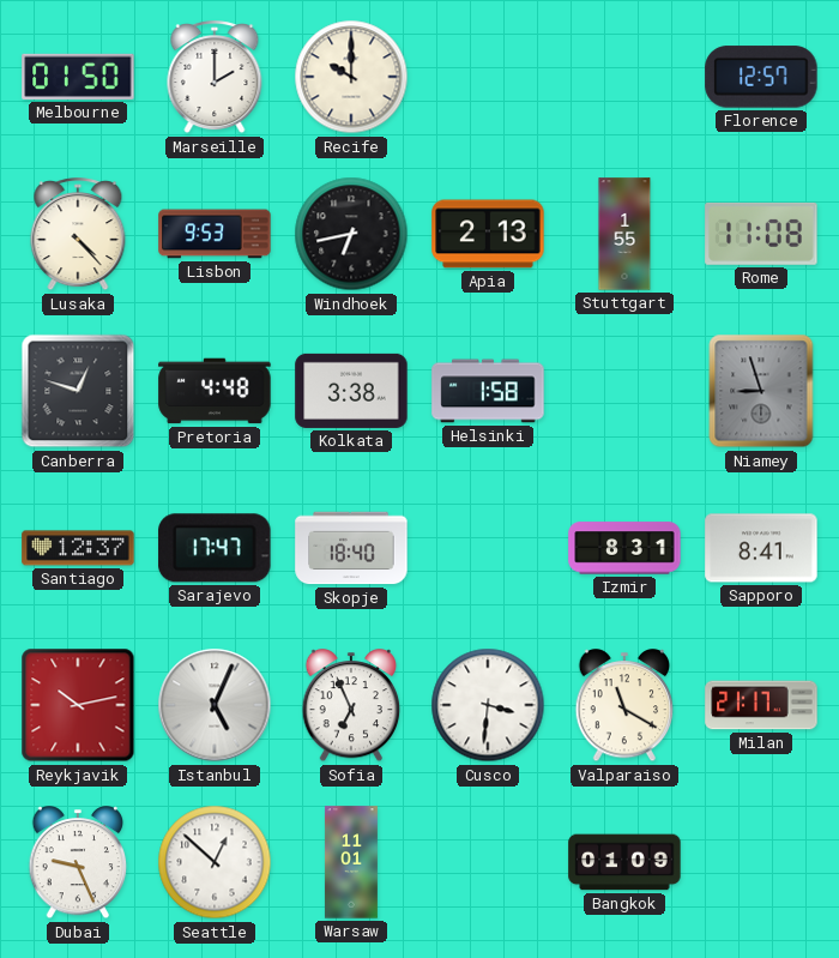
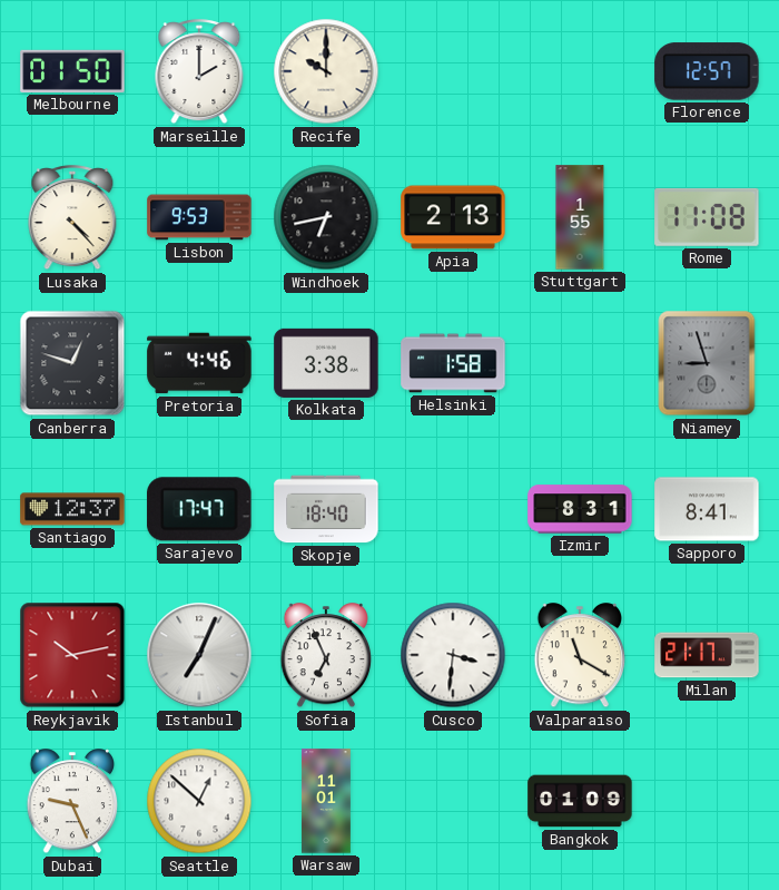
Pretoria: 4:48 -> 4:46
Istanbul: 5:04 -> 7:04
